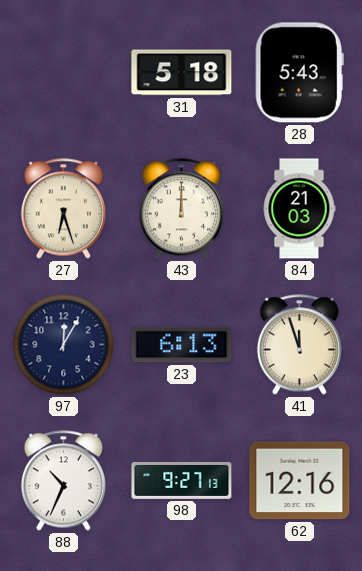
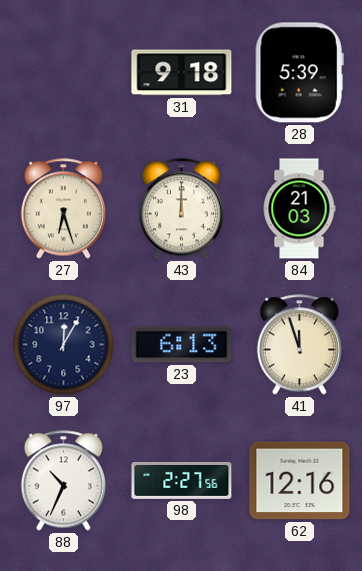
31: 5:18 -> 9:18
28: 5:43 -> 5:39
98: 9:27 -> 2:27
